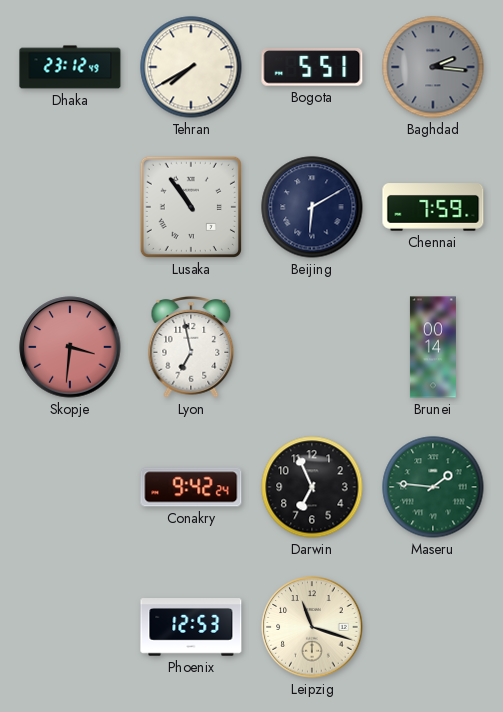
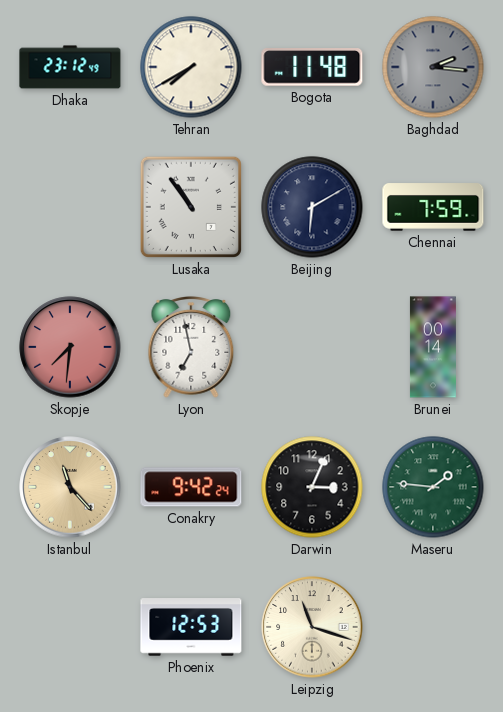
Bogota: 5:51 -> 11:48
Skopje: 3:31 -> 7:31
Istanbul: none -> 11:23
Darwin: 6:56 -> 3:04
